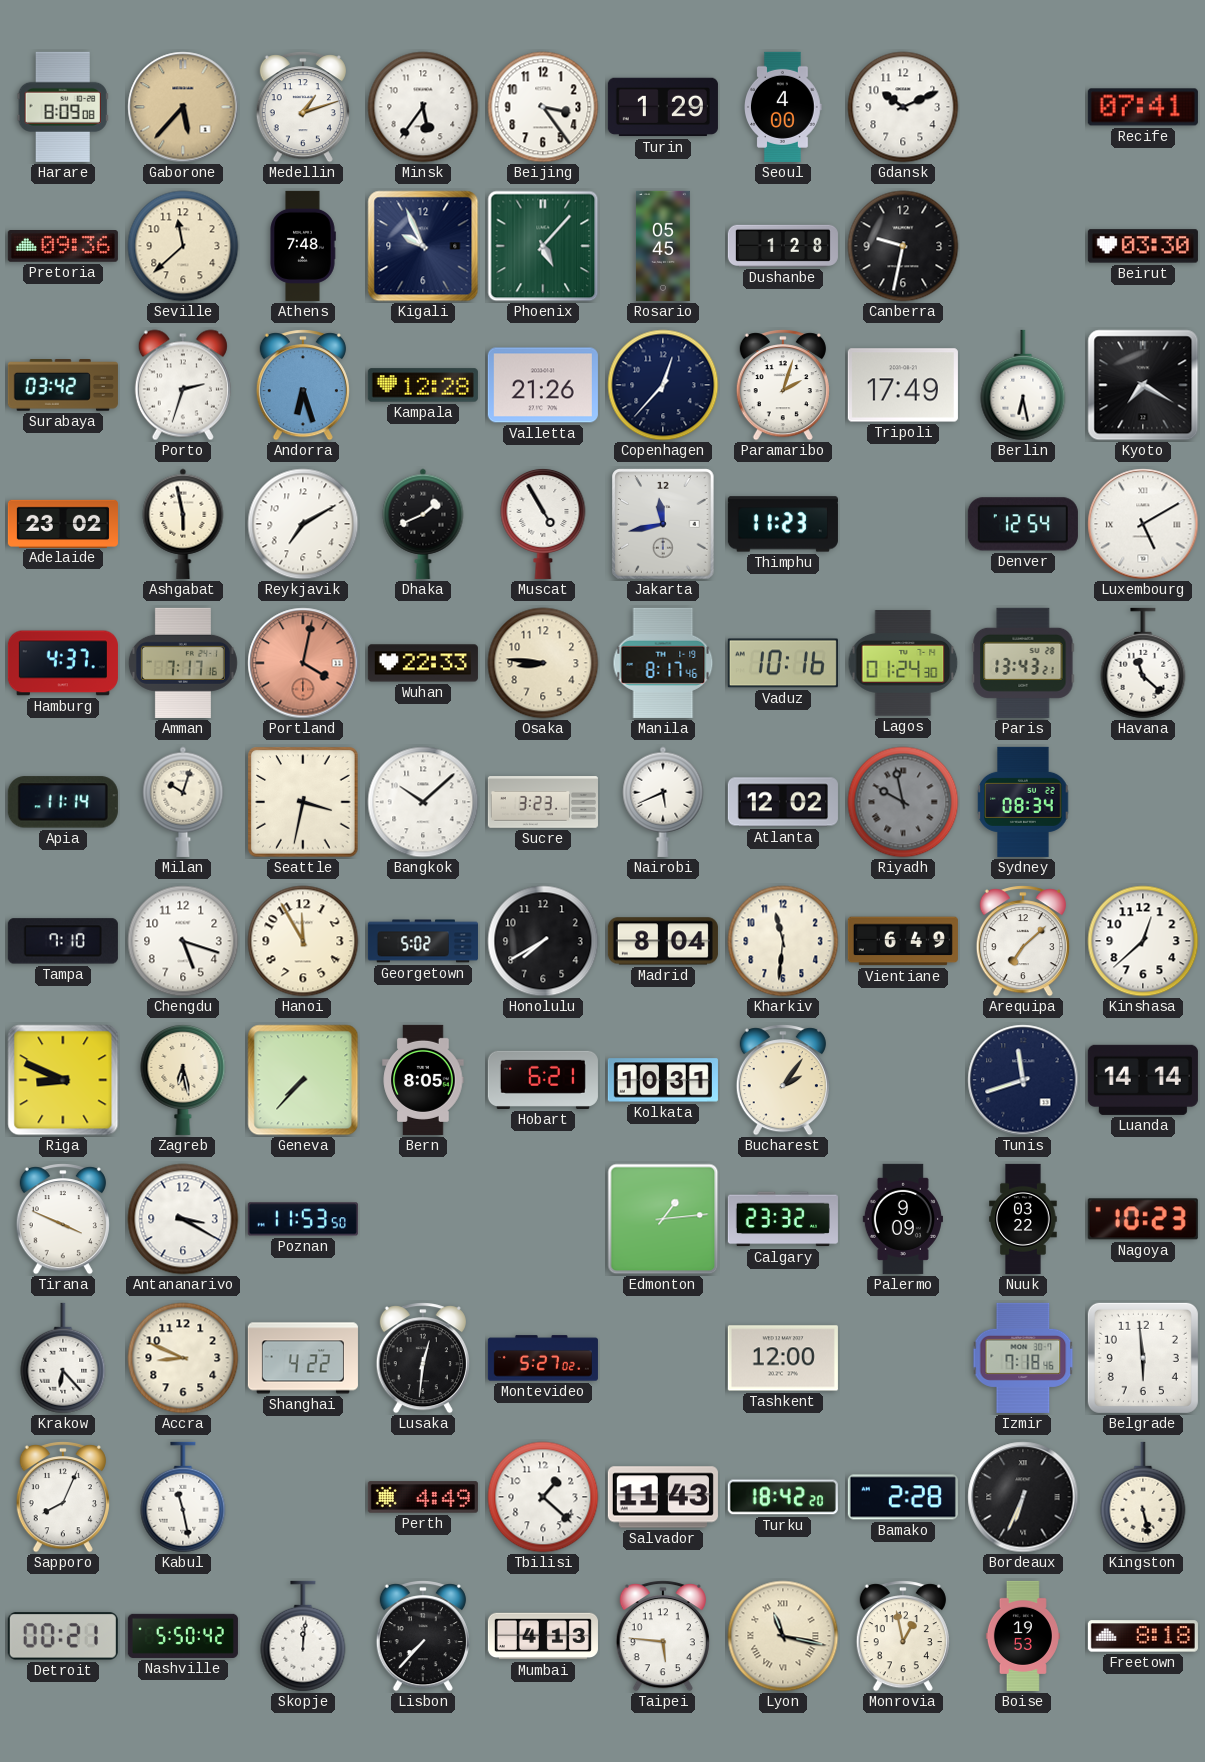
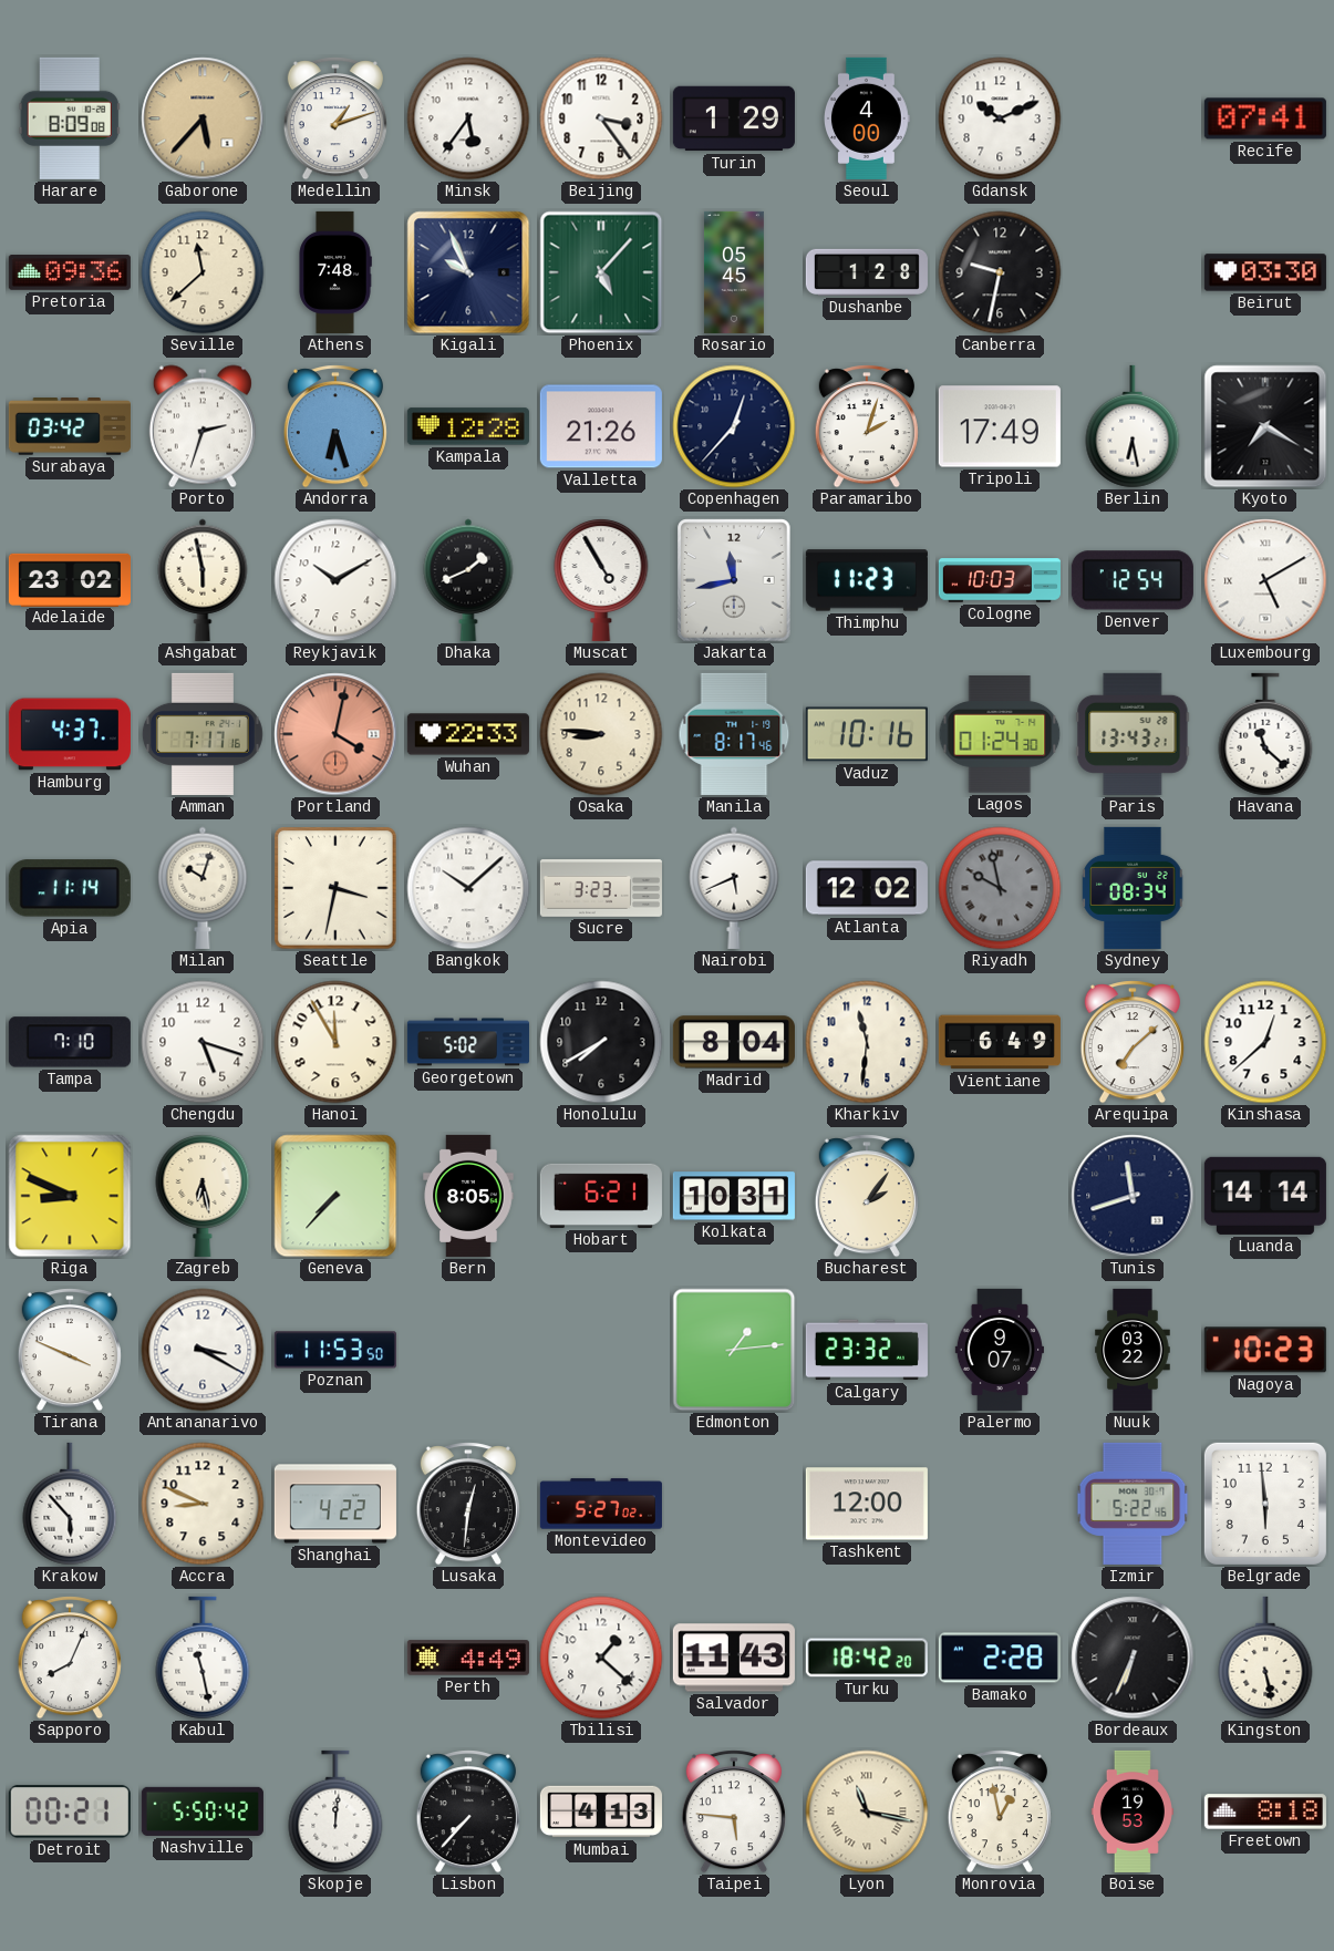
Reykjavik: 7:10 -> 10:10
Cologne: none -> 10:03
Palermo: 9:09 -> 9:07
Krakow: 6:23 -> 5:53
Izmir: 7:18 -> 5:22
